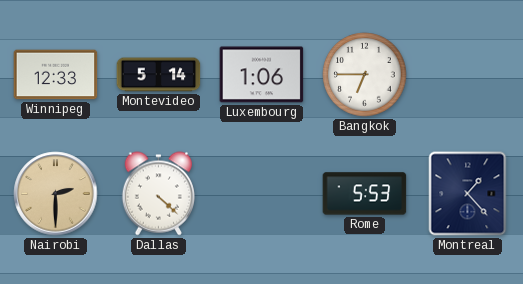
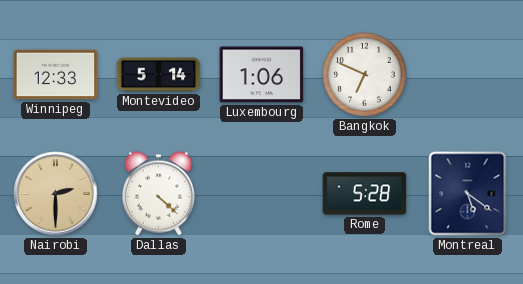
Bangkok: 6:45 -> 6:49
Rome: 5:53 -> 5:28
Montreal: 1:23 -> 5:21
